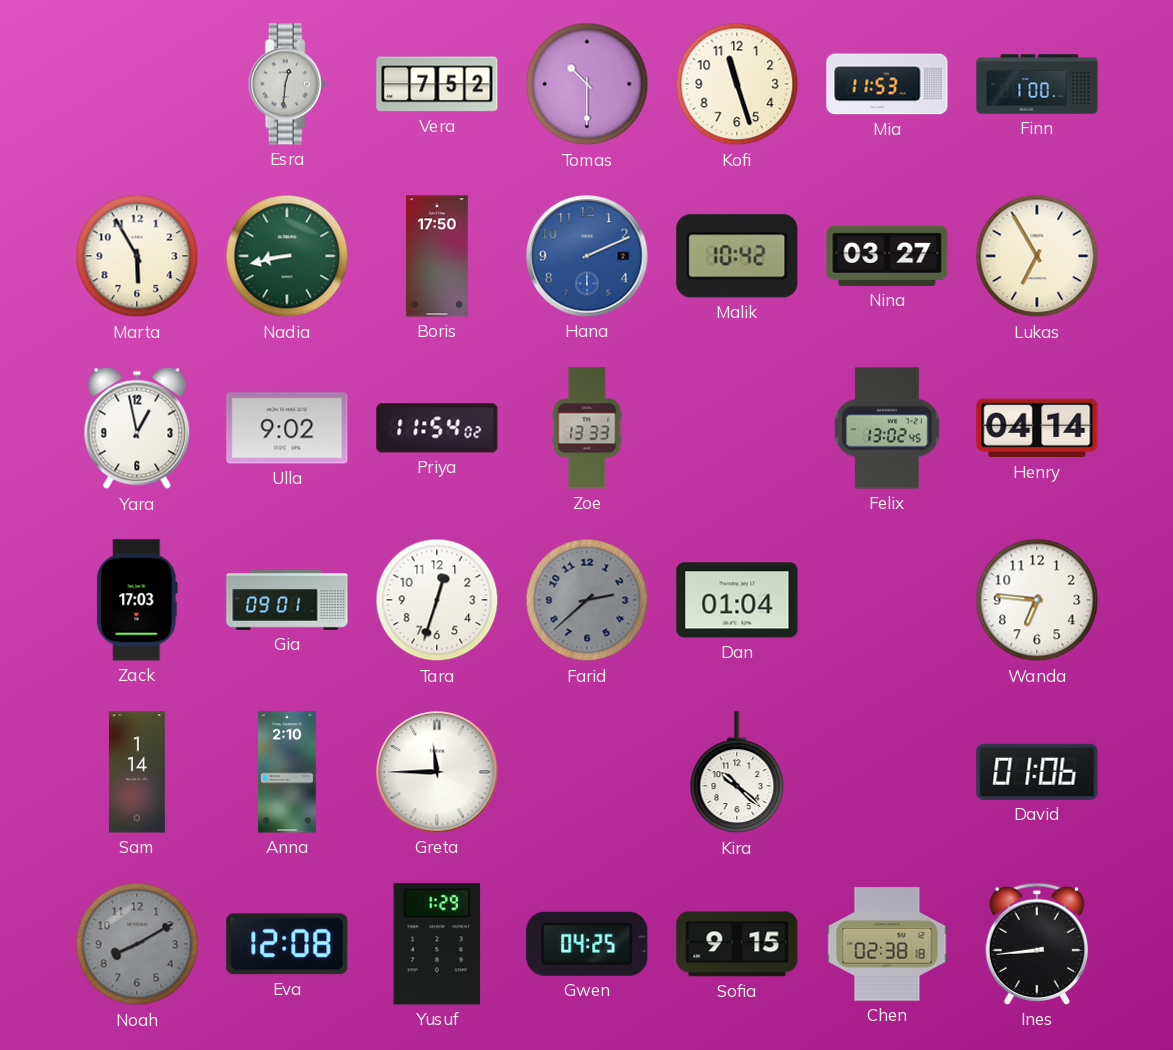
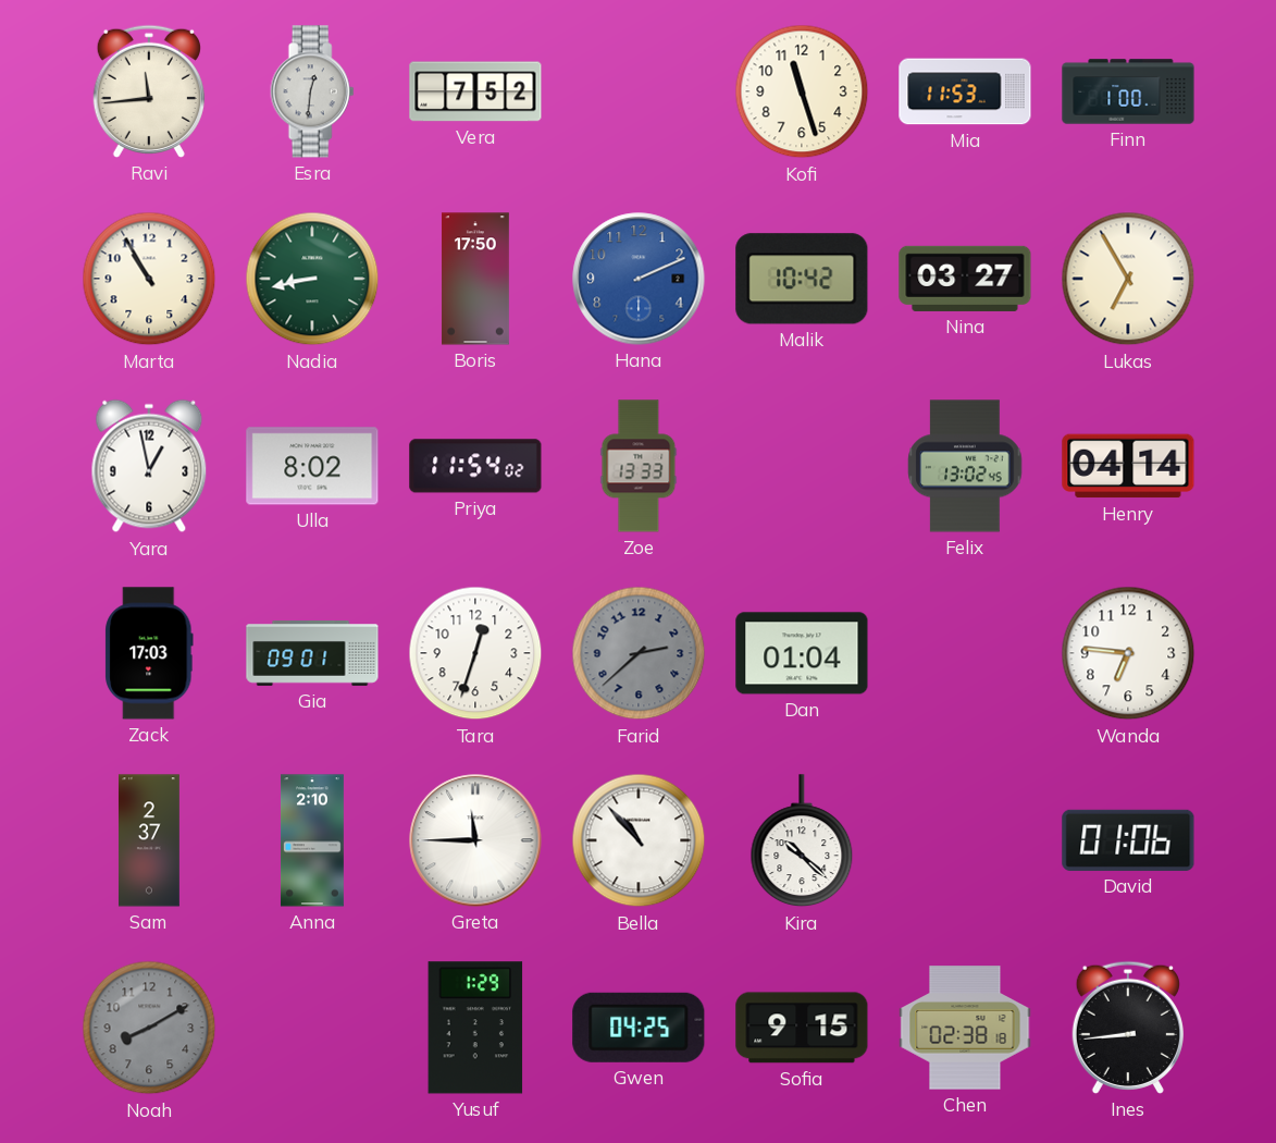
Ravi: none -> 11:44
Tomas: 10:30 -> none
Marta: 5:55 -> 10:55
Ulla: 9:02 -> 8:02
Sam: 1:14 -> 2:37
Bella: none -> 10:53
Eva: 12:08 -> none
